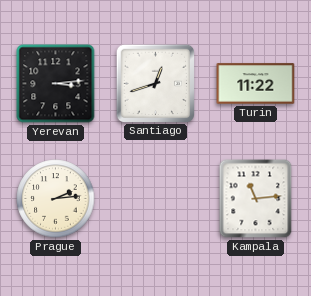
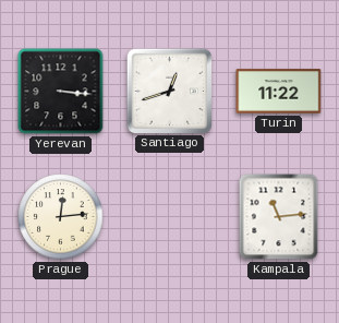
Yerevan: 3:14 -> 3:16
Prague: 2:14 -> 12:14
